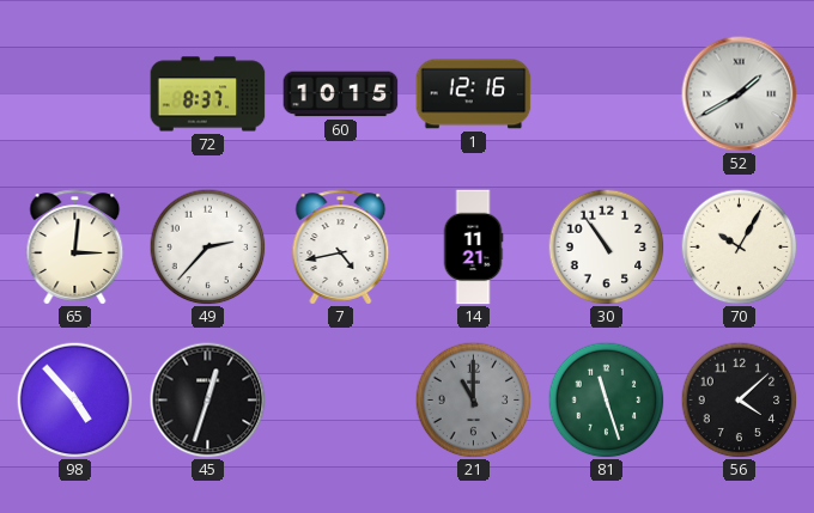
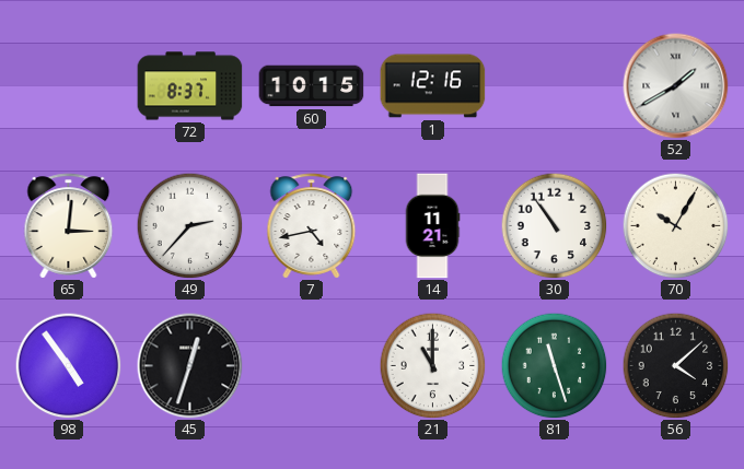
98: 4:53 -> 4:54
21 dial: grey -> white
